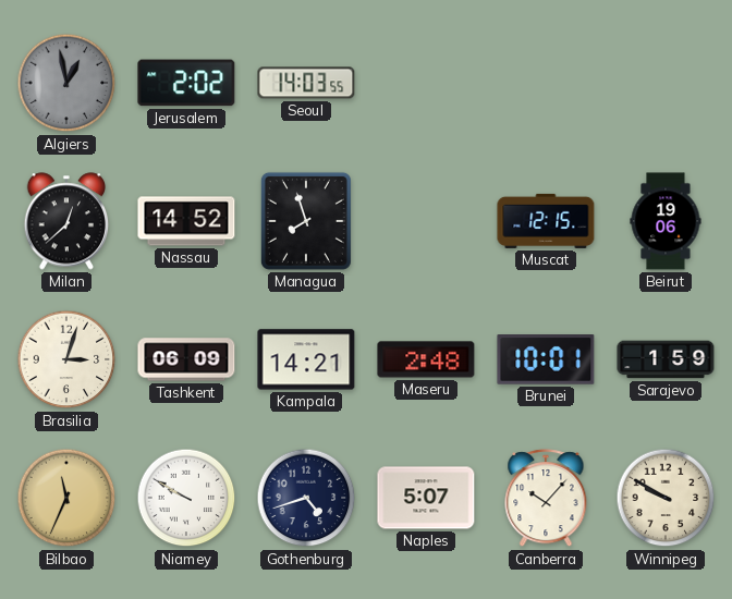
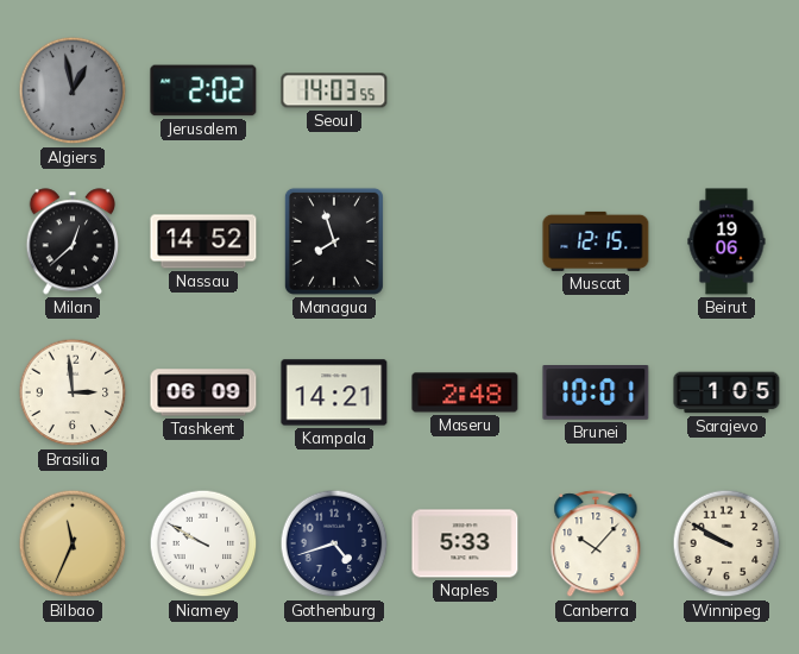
Brasilia: 3:03 -> 2:59
Sarajevo: 1:59 -> 1:05
Naples: 5:07 -> 5:33
